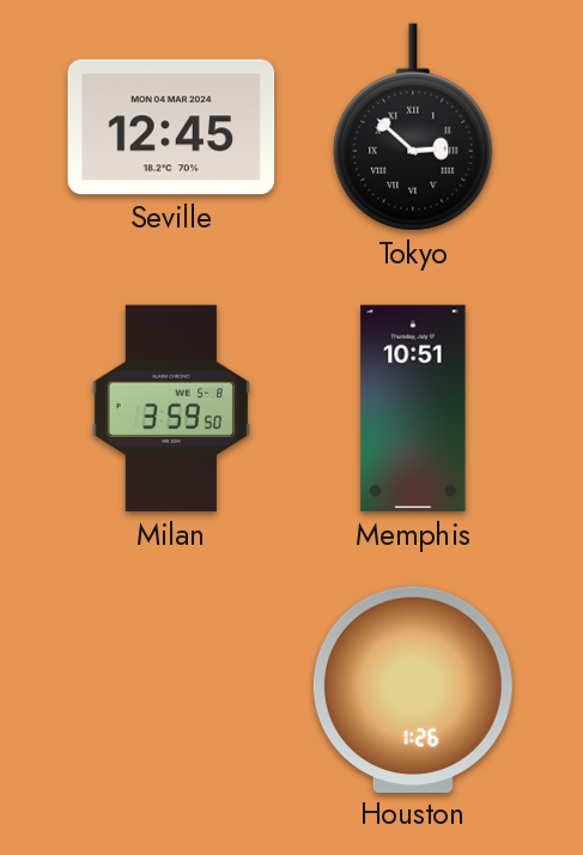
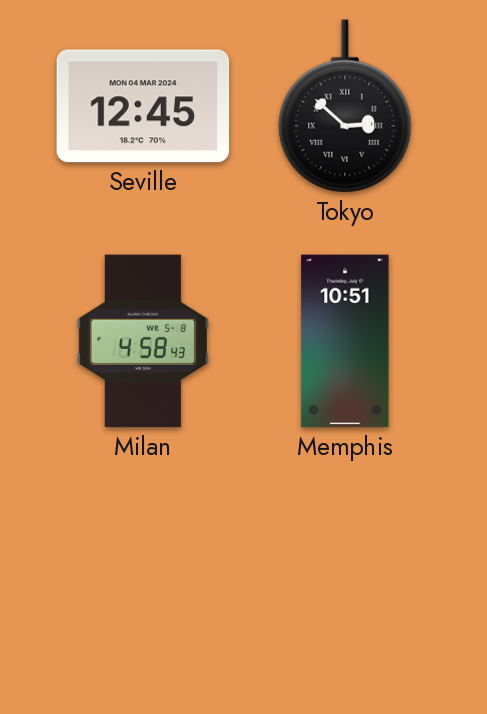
Milan: 3:59 -> 4:58
Houston: 1:26 -> none
